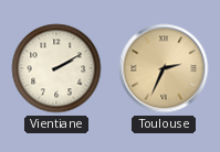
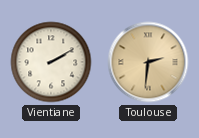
Toulouse: 2:34 -> 2:31
